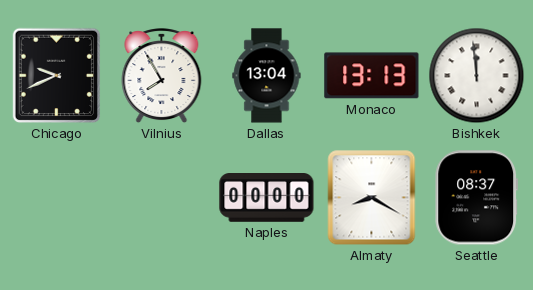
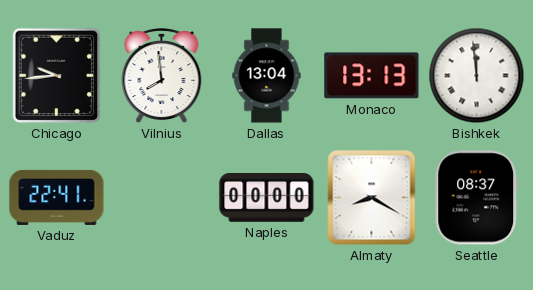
Chicago: 9:41 -> 9:44
Vilnius: 7:55 -> 7:59
Vaduz: none -> 22:41
